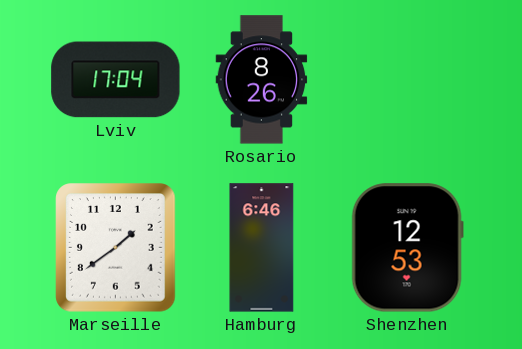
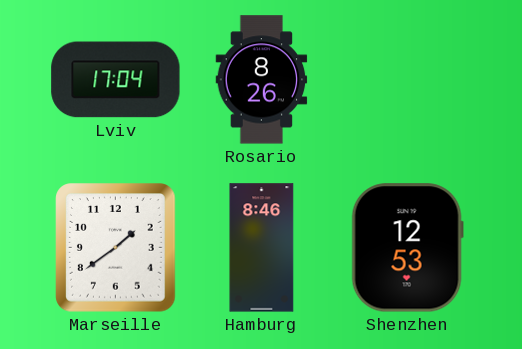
Hamburg: 6:46 -> 8:46
